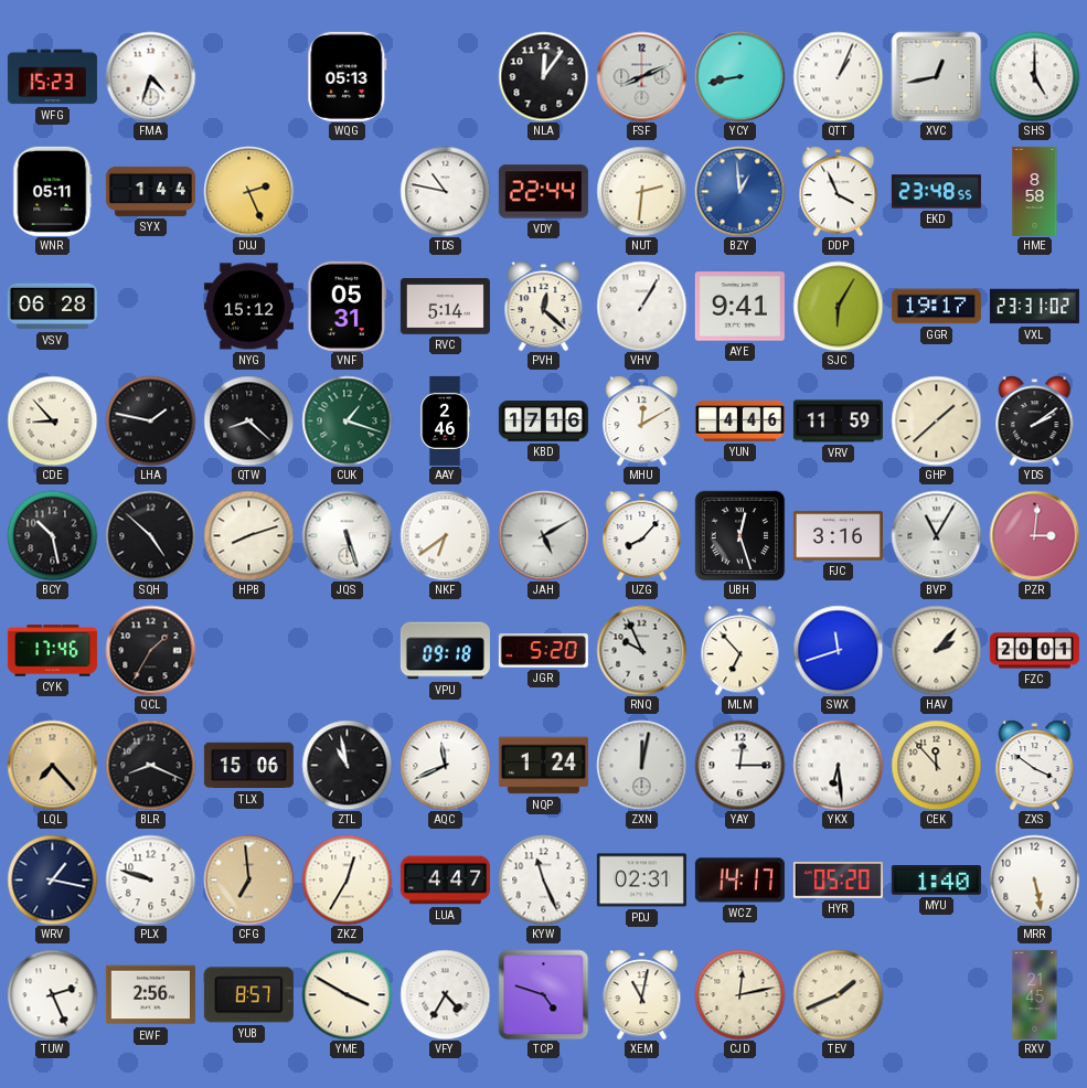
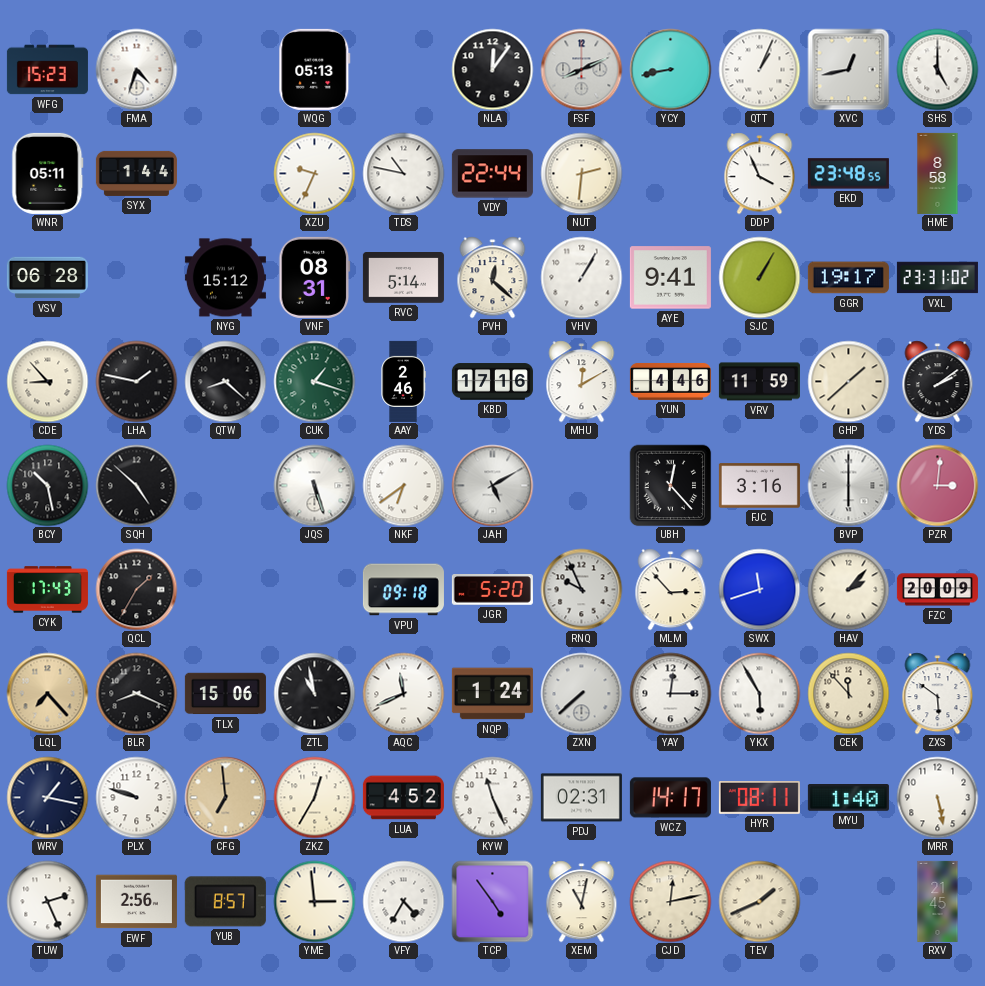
DUJ: 2:26 -> none
XZU: none -> 9:34
BZY: 12:59 -> none
VNF: 05:31 -> 08:31
SJC: 6:05 -> 1:05
HPB: 8:12 -> none
UZG: 8:07 -> none
UBH: 12:27 -> 12:23
BVP: 11:05 -> 6:00
CYK: 17:46 -> 17:43
MLM: 6:53 -> 2:53
FZC: 20:01 -> 20:09
ZXN: 12:02 -> 7:38
YKX: 6:29 -> 5:55
ZXS: 3:51 -> 5:51
LUA: 4:47 -> 4:52
HYR: 05:20 -> 08:11
YME: 3:50 -> 2:59
TCP: 4:48 -> 4:54
